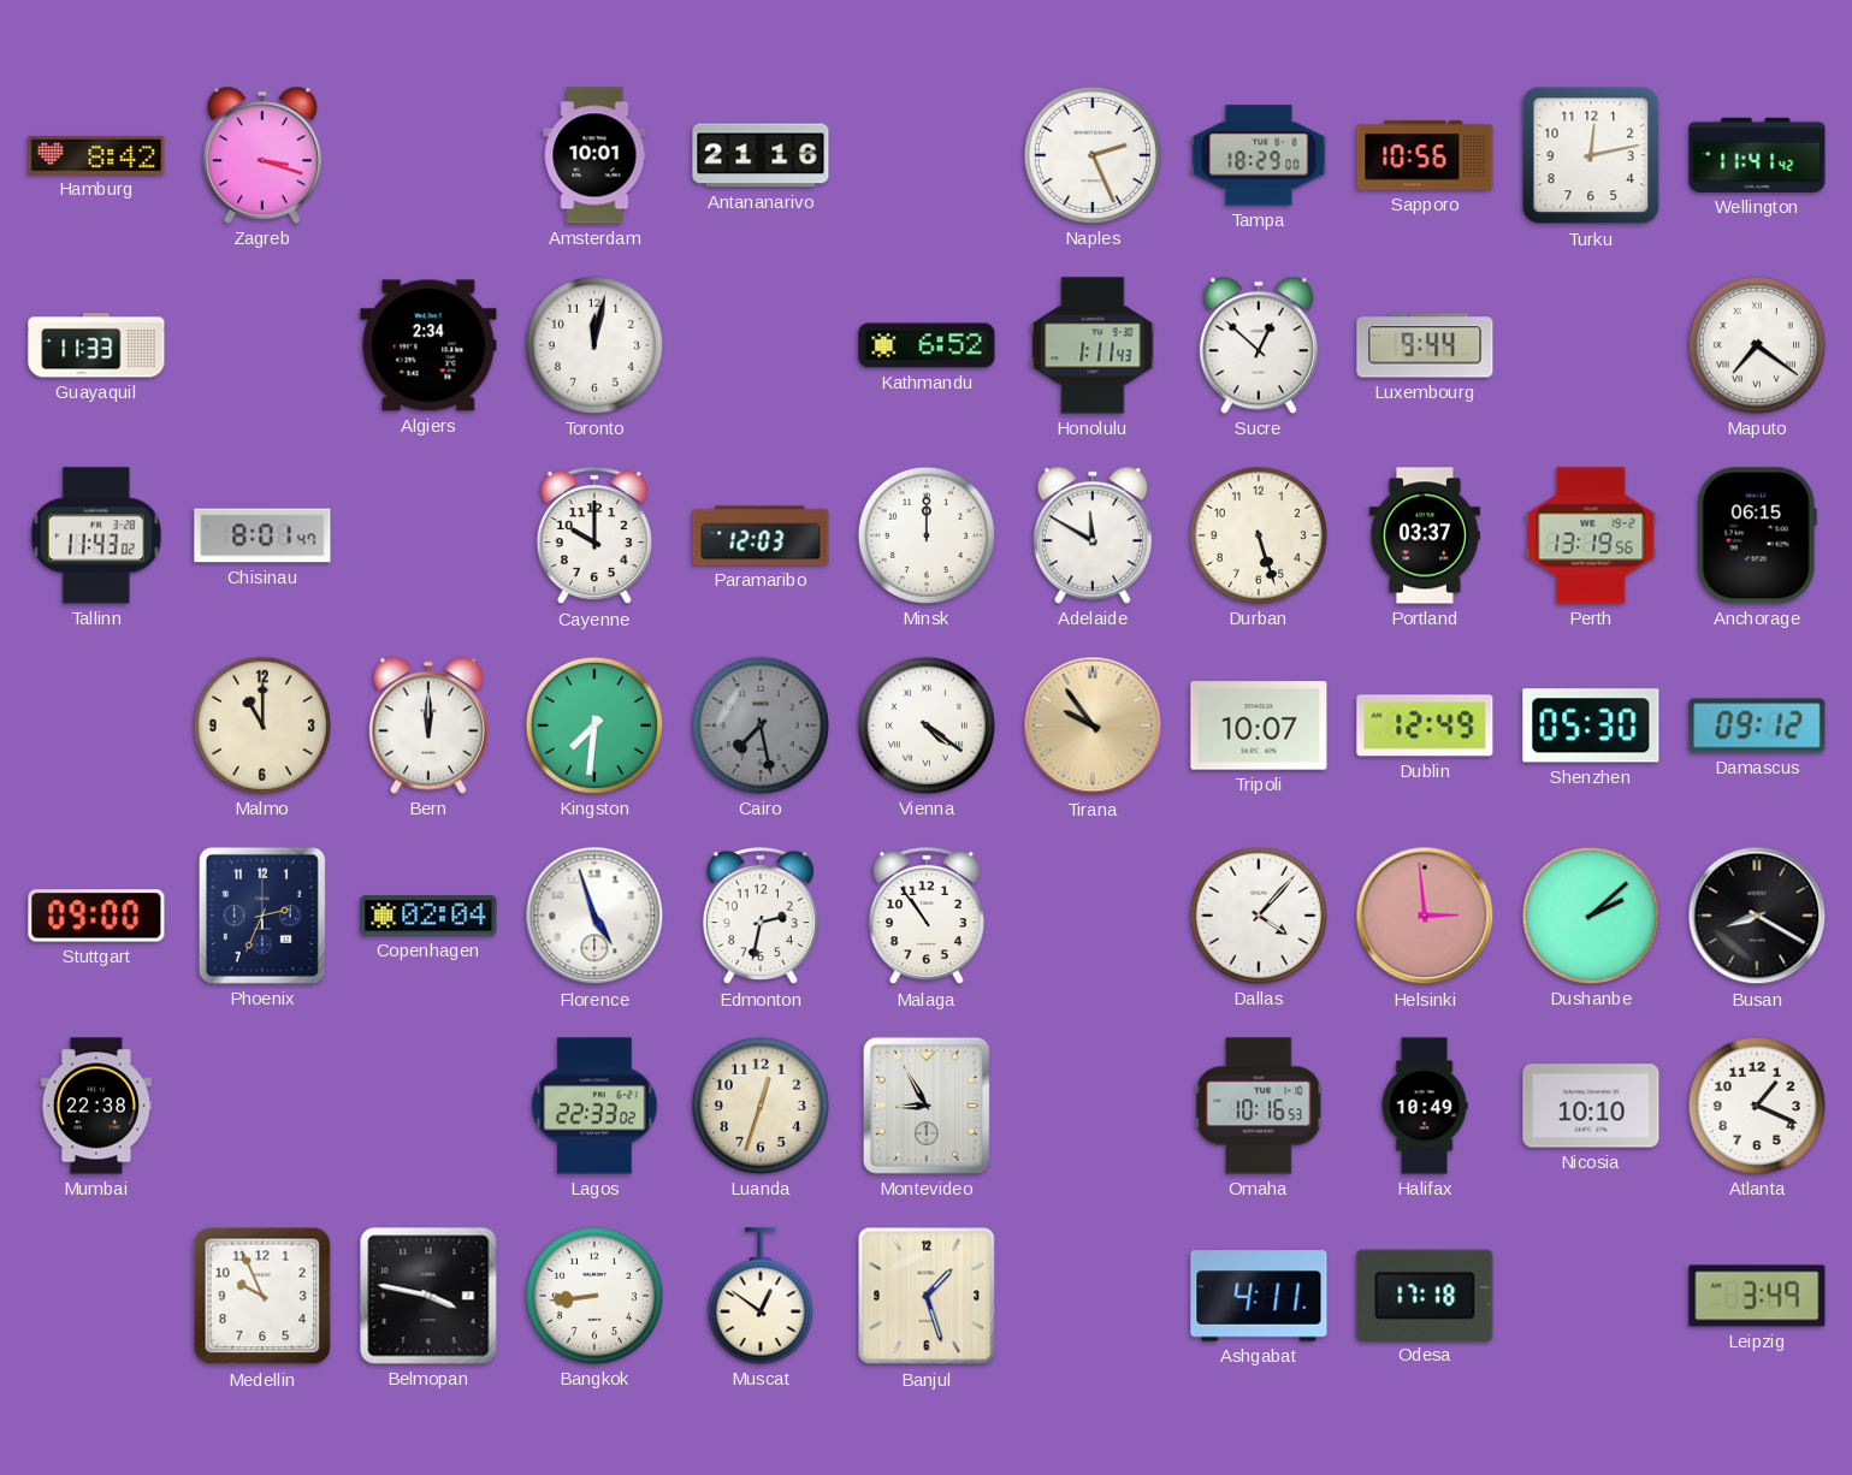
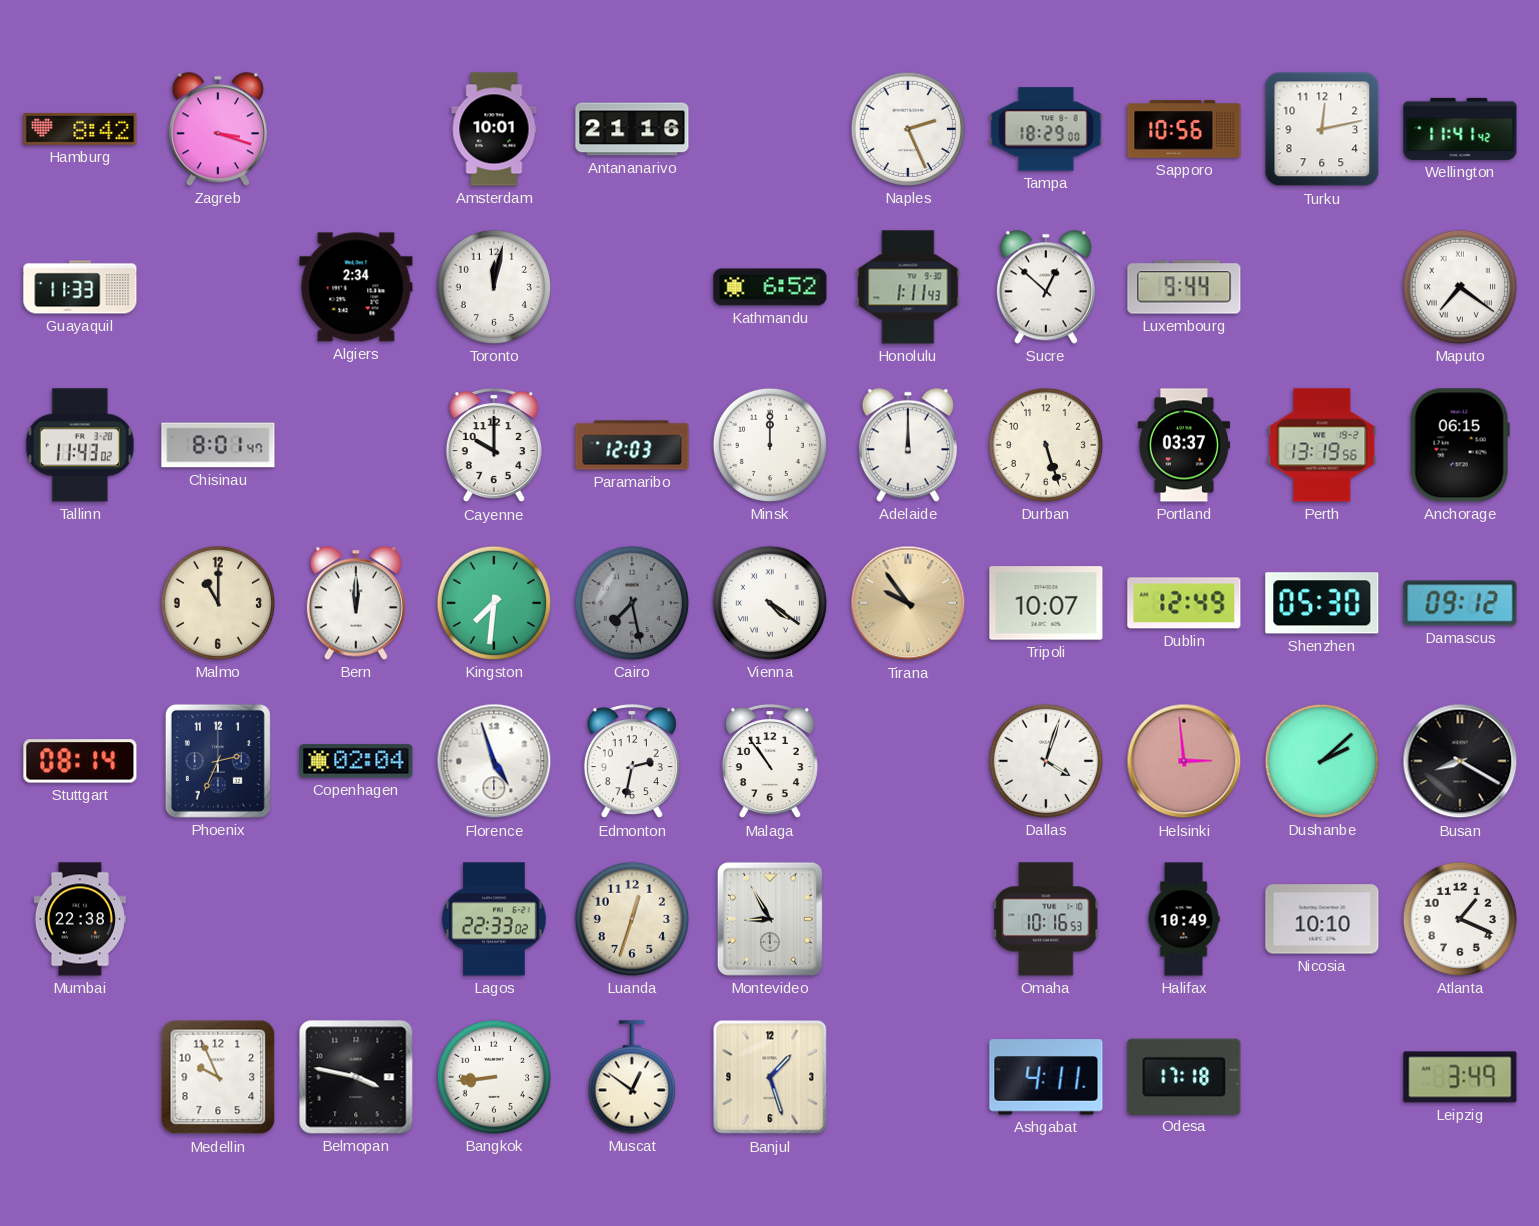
Adelaide: 11:50 -> 12:00
Stuttgart: 09:00 -> 08:14
Dallas: 4:07 -> 4:03
